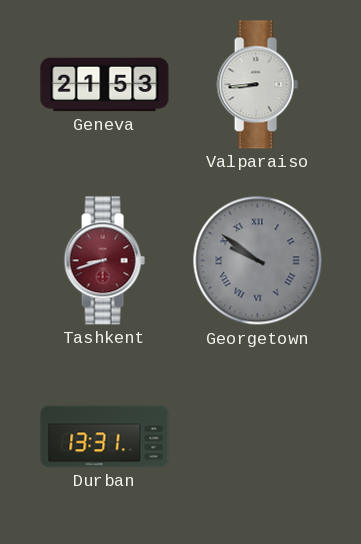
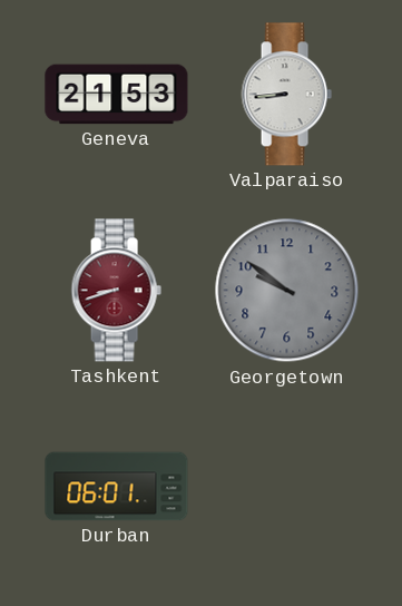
Georgetown numerals: Roman -> Arabic
Durban: 13:31 -> 06:01
